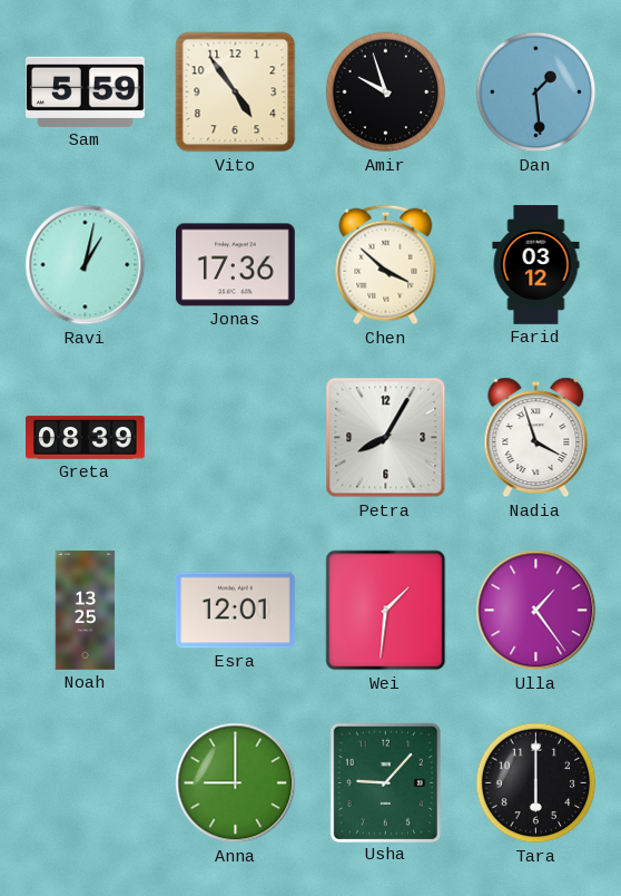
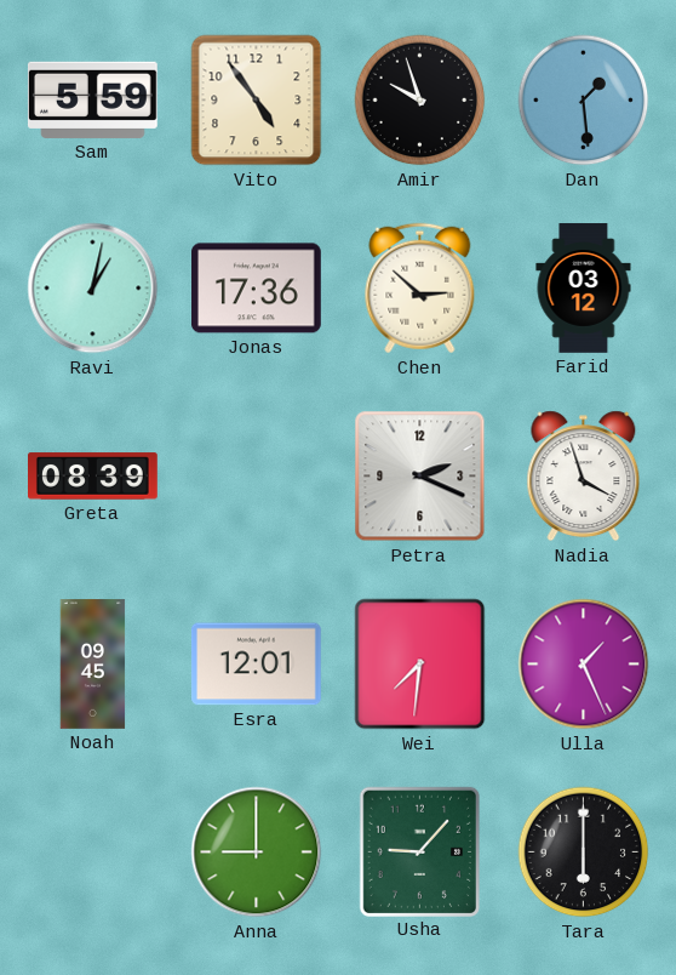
Chen: 3:52 -> 2:52
Petra: 8:05 -> 2:19
Noah: 13:25 -> 09:45
Wei: 1:31 -> 7:31
Ulla: 1:24 -> 1:26
